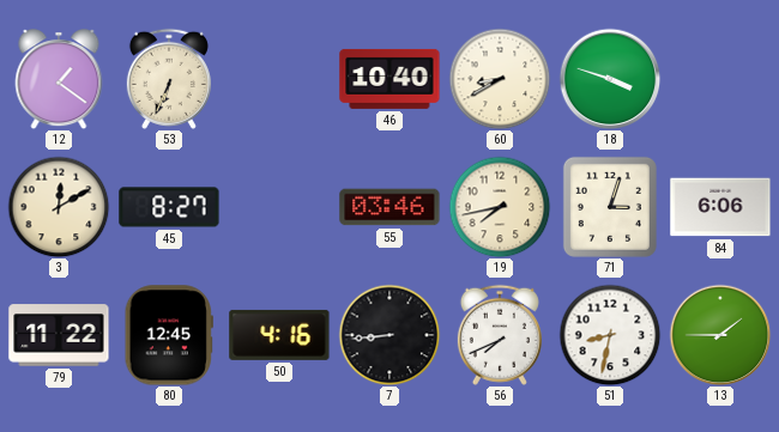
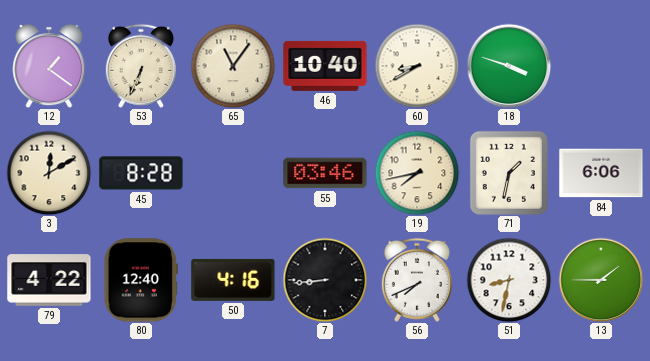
65: none -> 11:06
45: 8:27 -> 8:28
71: 3:03 -> 1:32
79: 11:22 -> 4:22
80: 12:45 -> 12:40
